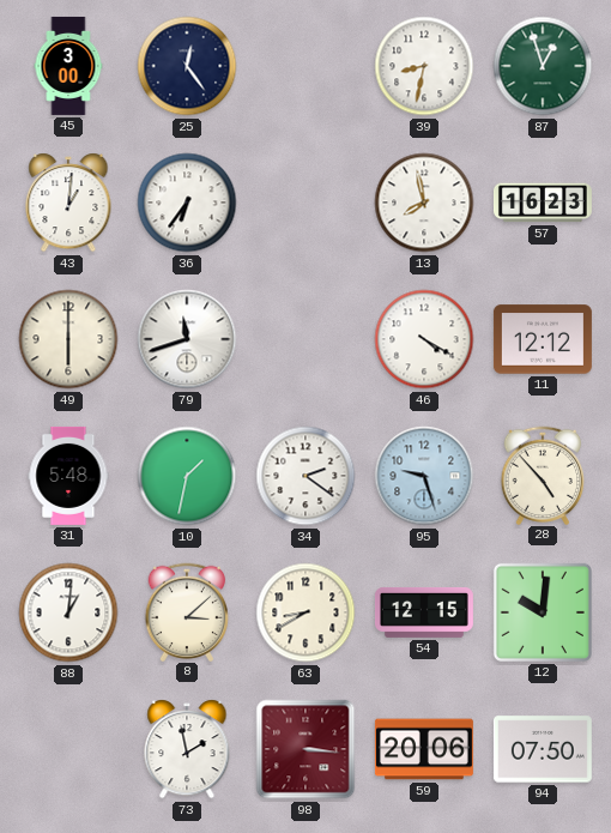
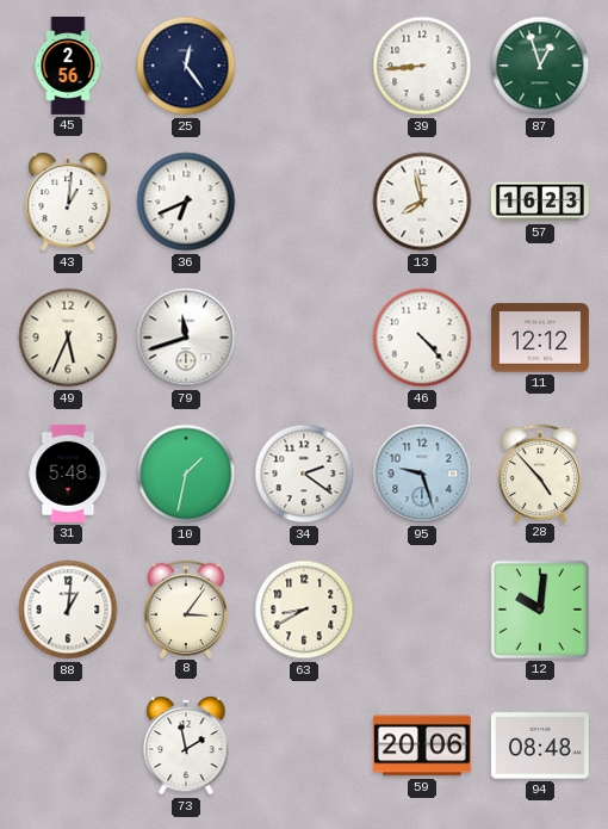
45: 3:00 -> 2:56
39: 8:32 -> 8:44
36: 6:36 -> 6:41
49: 6:00 -> 5:34
46: 4:20 -> 4:23
8: 3:08 -> 3:06
54: 12:15 -> none
98: 3:16 -> none
94: 07:50 -> 08:48
